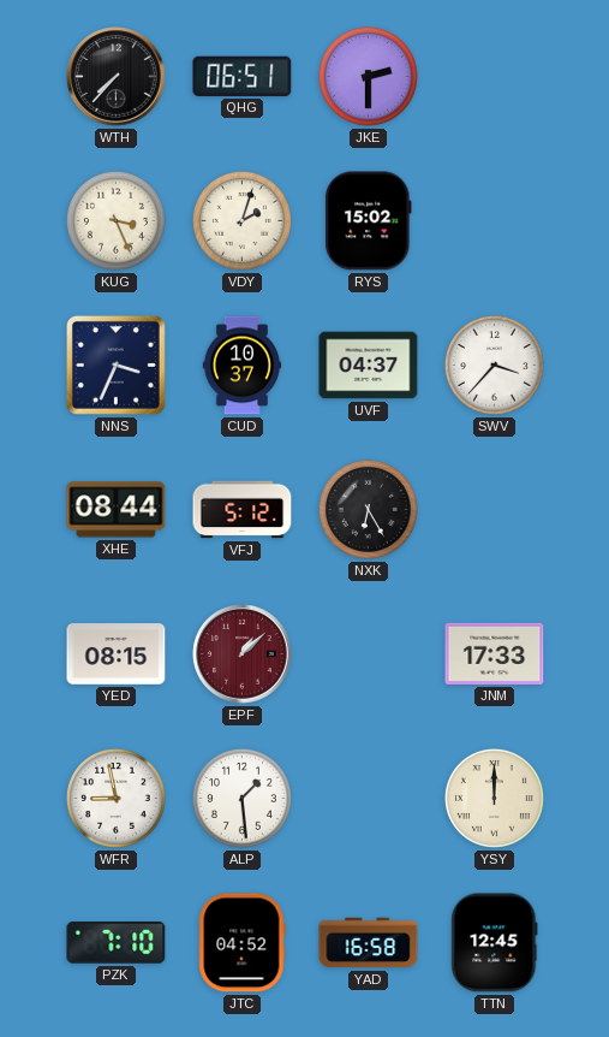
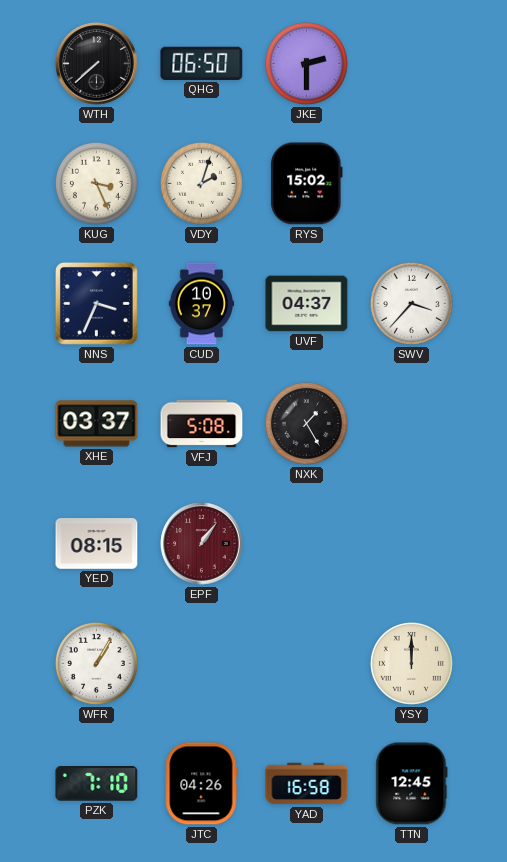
WTH: 7:37 -> 7:38
QHG: 06:51 -> 06:50
XHE: 08:44 -> 03:37
VFJ: 5:12 -> 5:08
NXK: 6:25 -> 1:25
EPF: 1:08 -> 1:06
JNM: 17:33 -> none
WFR: 8:58 -> 1:05
ALP: 1:29 -> none
JTC: 04:52 -> 04:26
